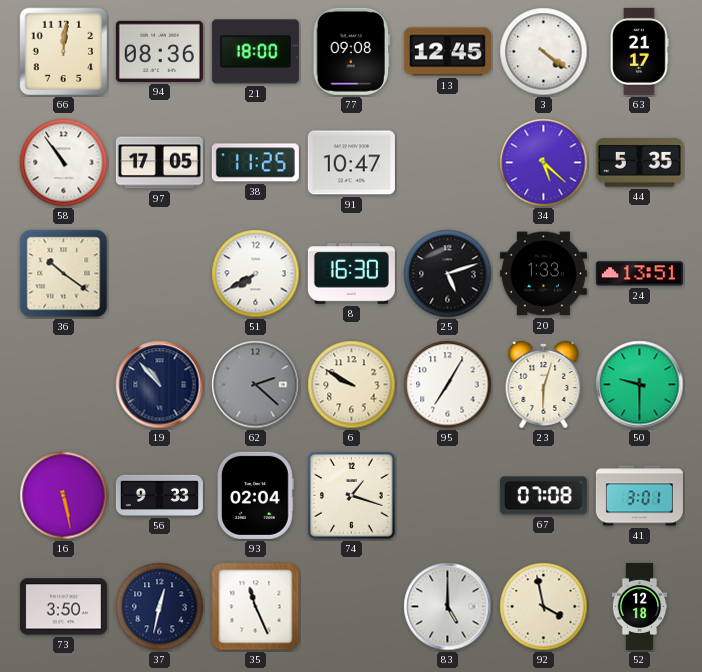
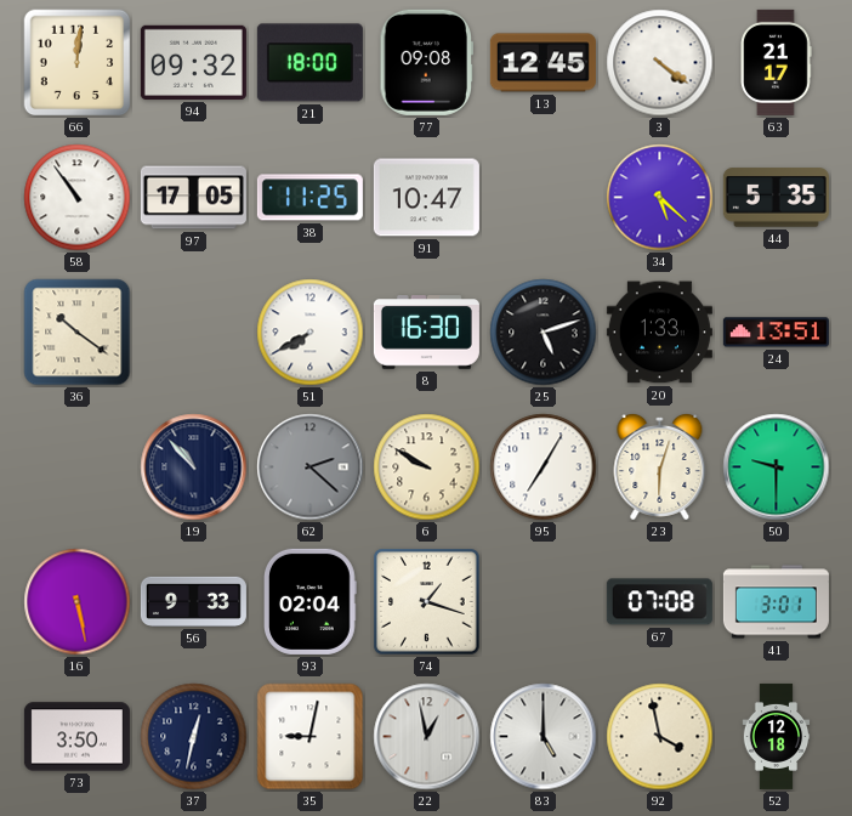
94: 08:36 -> 09:32
35: 11:26 -> 9:02
22: none -> 12:58
